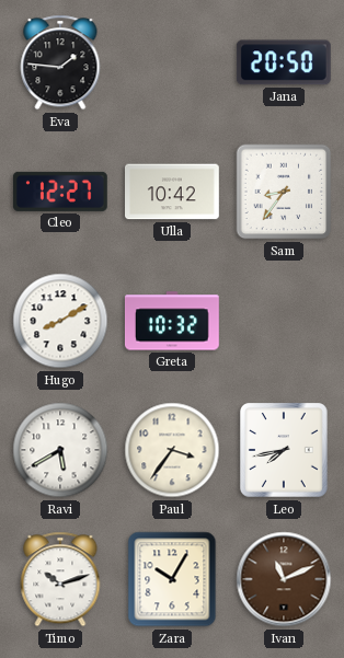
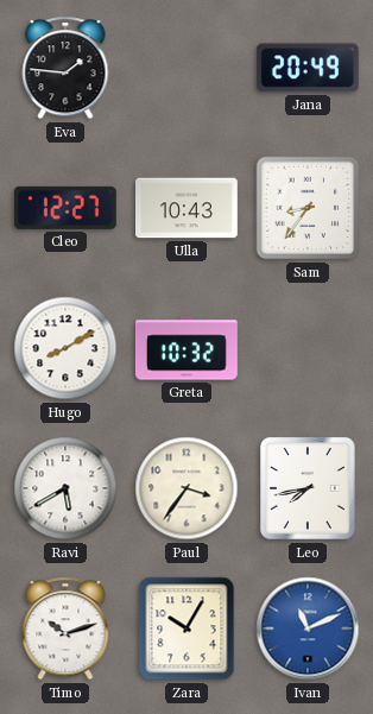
Jana: 20:50 -> 20:49
Ulla: 10:42 -> 10:43
Ivan dial: brown -> blue
